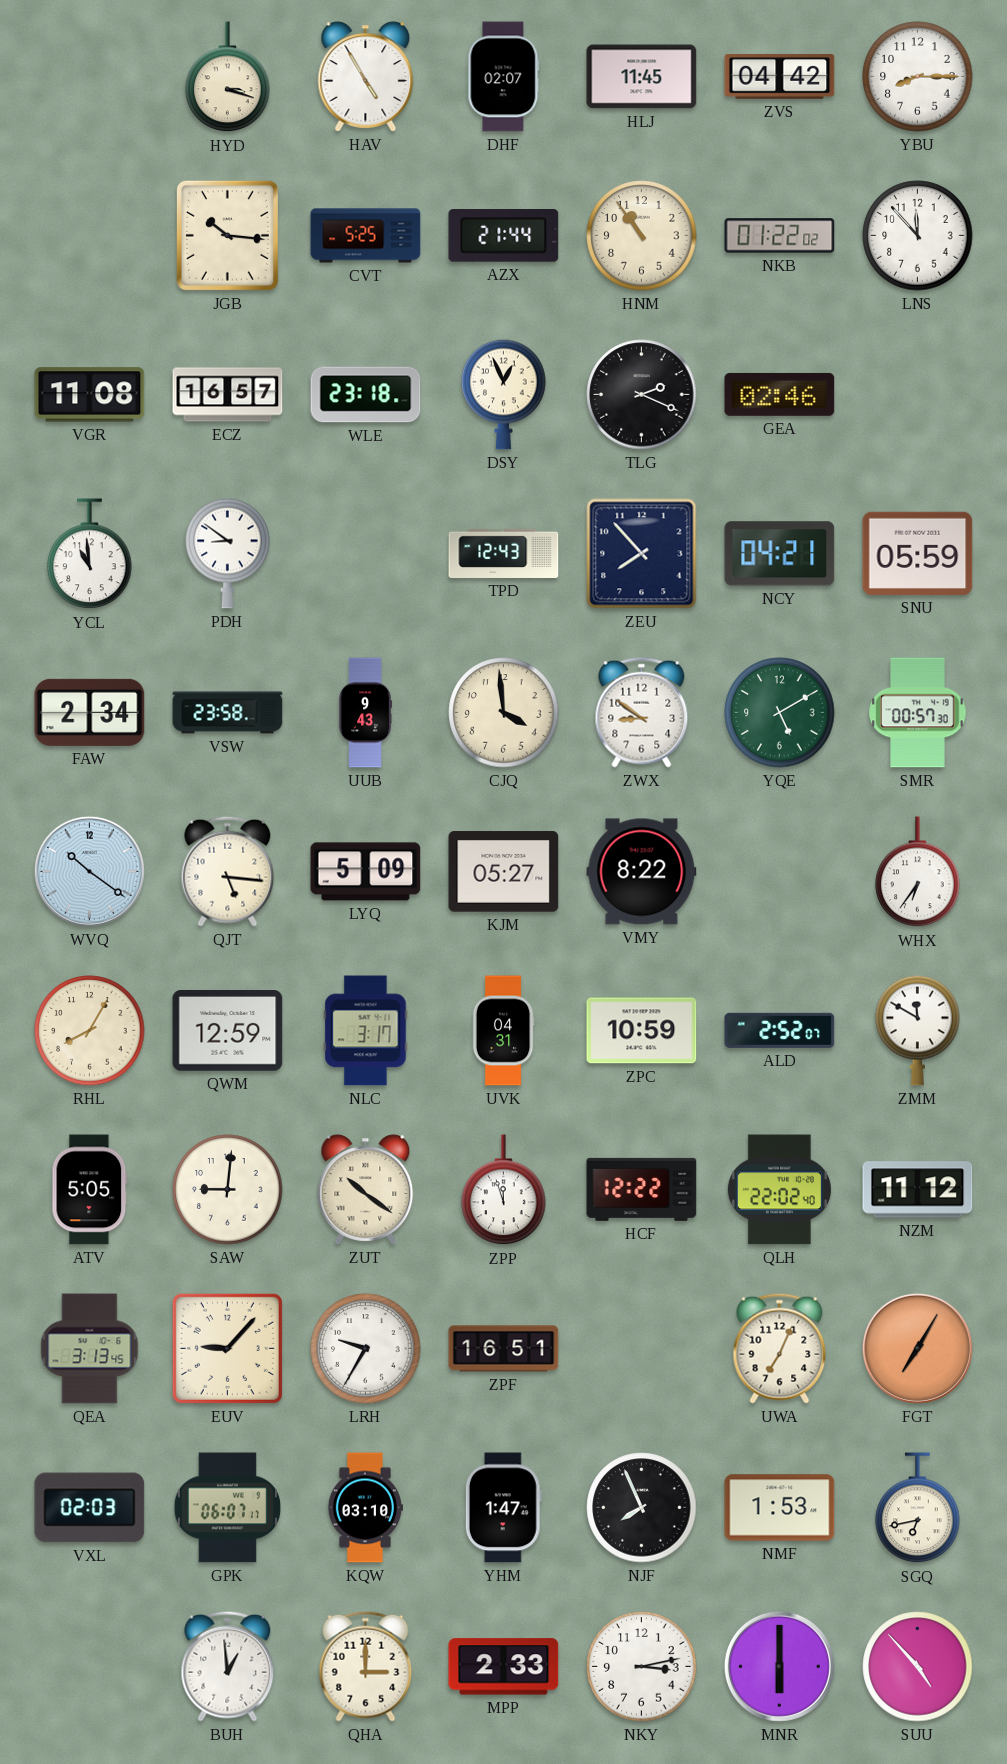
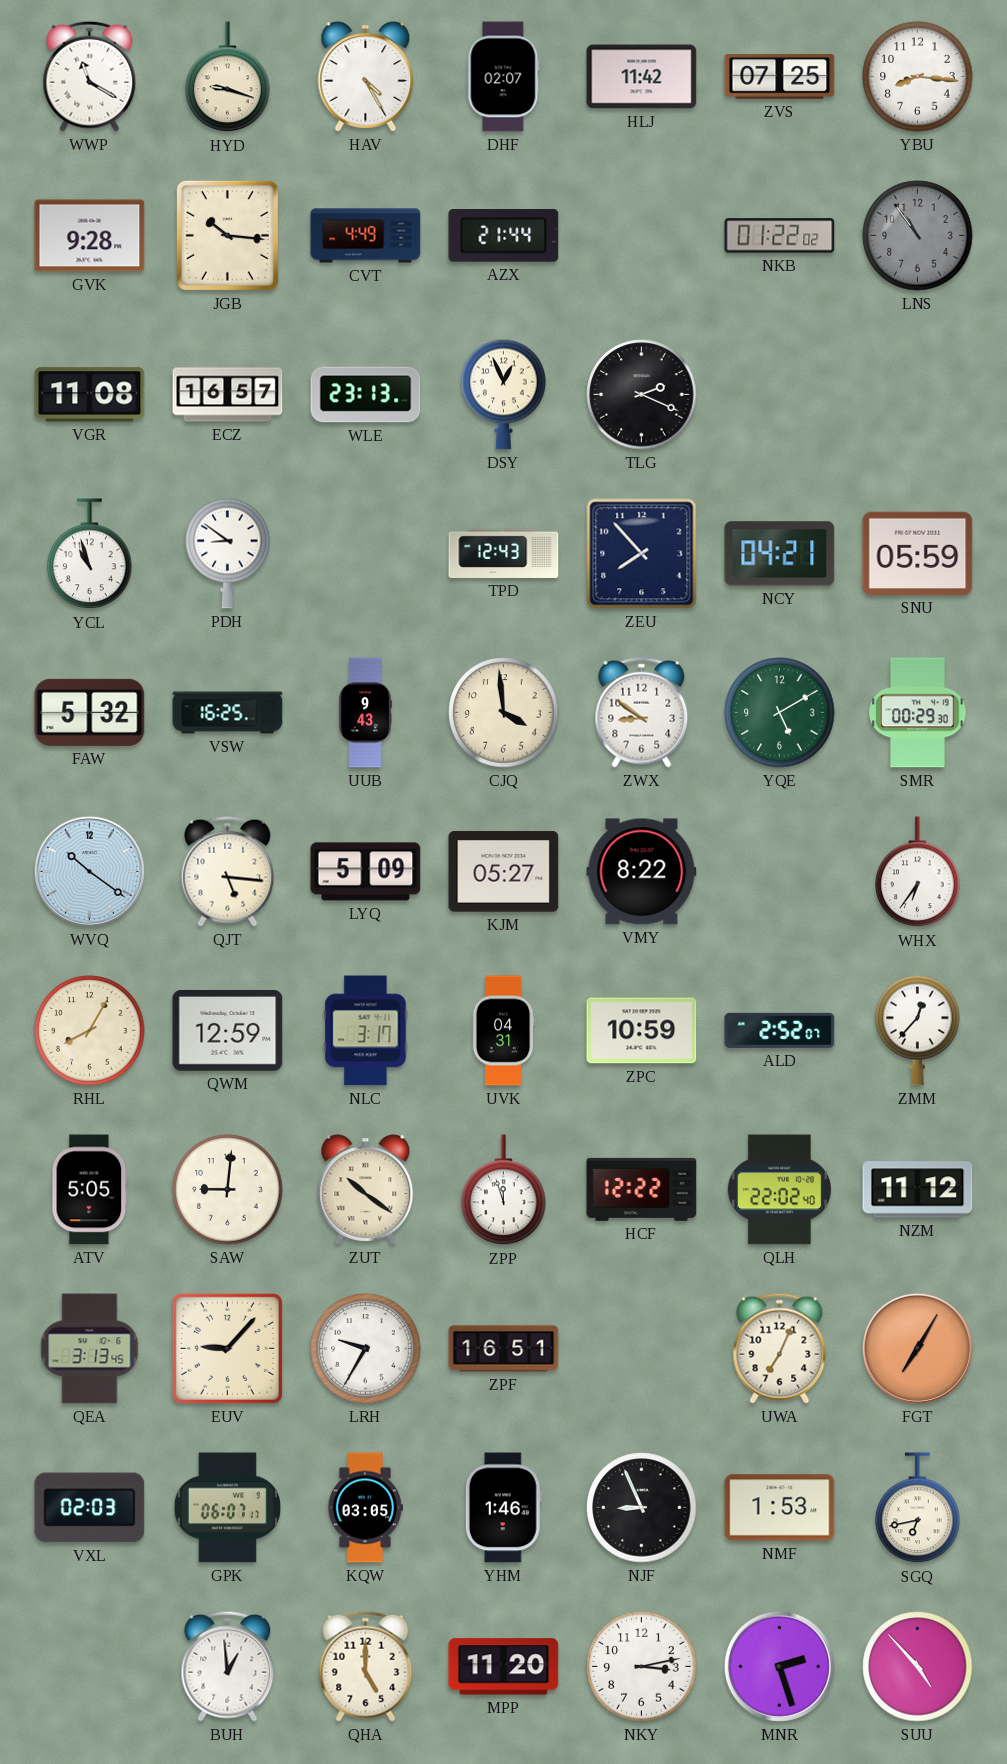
WWP: none -> 11:20
HYD: 3:18 -> 9:18
HAV: 4:55 -> 4:25
HLJ: 11:45 -> 11:42
ZVS: 04:42 -> 07:25
YBU: 8:15 -> 8:16
GVK: none -> 9:28
CVT: 5:25 -> 4:49
HNM: 10:54 -> none
LNS: 11:53 -> 10:54
LNS dial: white -> grey
WLE: 23:18 -> 23:13
GEA: 02:46 -> none
YCL: 10:59 -> 10:57
FAW: 2:34 -> 5:32
VSW: 23:58 -> 16:25
SMR: 00:57 -> 00:29
ZMM: 11:50 -> 12:37
KQW: 03:10 -> 03:05
YHM: 1:47 -> 1:46
NJF: 7:56 -> 8:56
QHA: 3:00 -> 5:00
MPP: 2:33 -> 11:20
MNR: 6:00 -> 2:27
